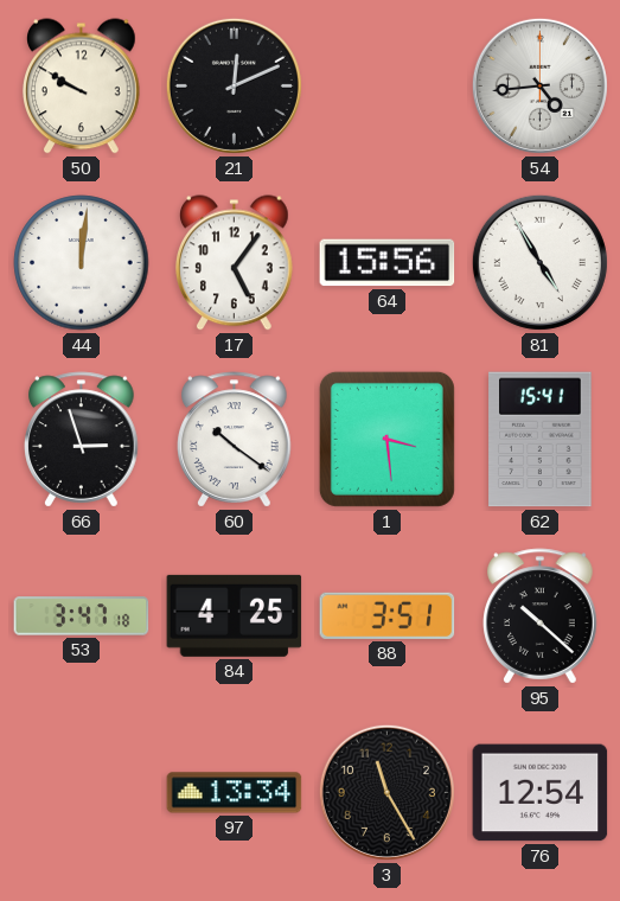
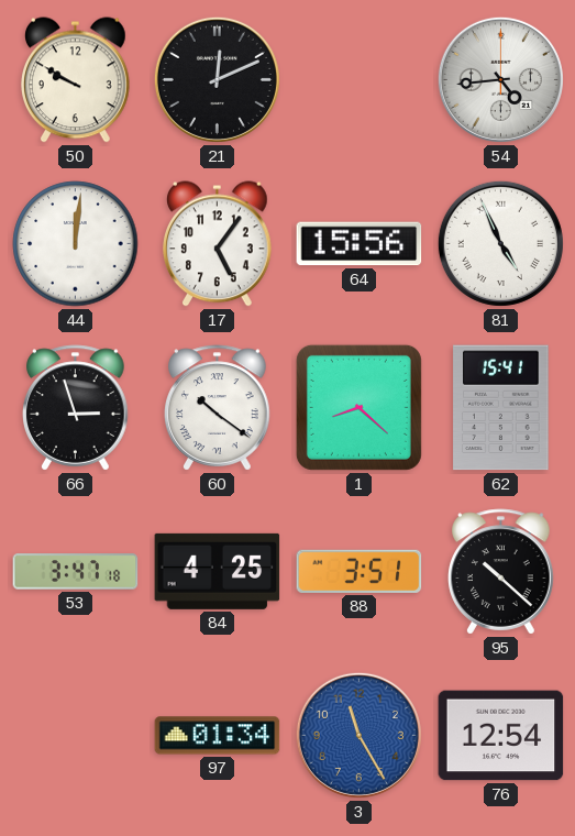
81: 4:55 -> 4:56
1: 3:29 -> 8:22
97: 13:34 -> 01:34
3 dial: black -> blue
